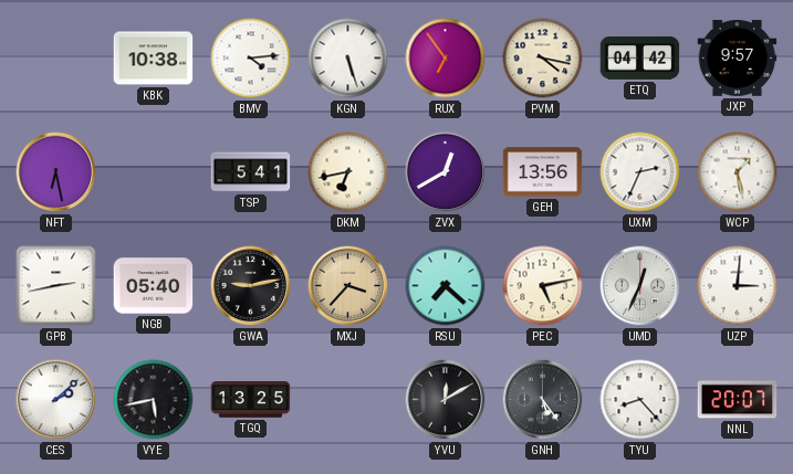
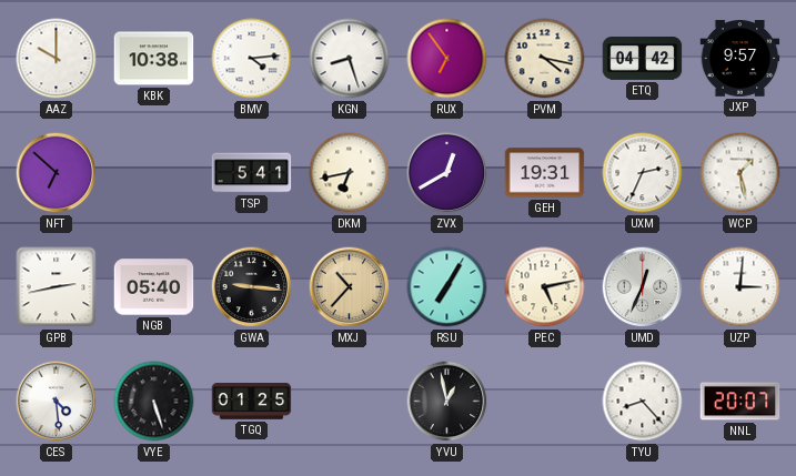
AAZ: none -> 10:00
KGN: 5:27 -> 8:27
NFT: 6:28 -> 6:52
GEH: 13:56 -> 19:31
GWA: 9:13 -> 9:16
MXJ: 3:37 -> 10:37
RSU: 7:22 -> 7:05
CES: 2:08 -> 4:29
VYE: 5:43 -> 5:27
TGQ: 13:25 -> 01:25
YVU: 12:10 -> 12:58
GNH: 5:24 -> none
